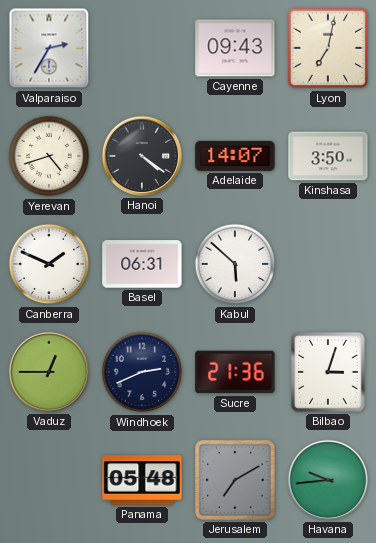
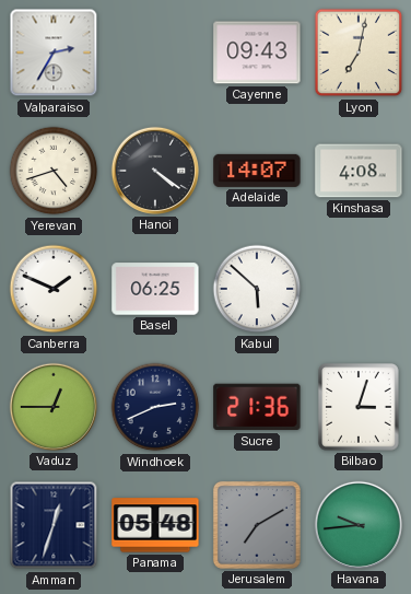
Kinshasa: 3:50 -> 4:08
Basel: 06:31 -> 06:25
Amman: none -> 12:33
